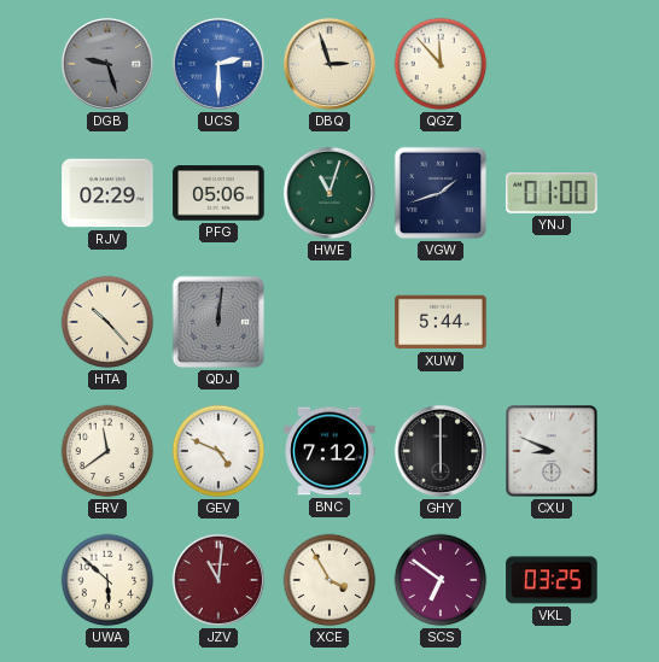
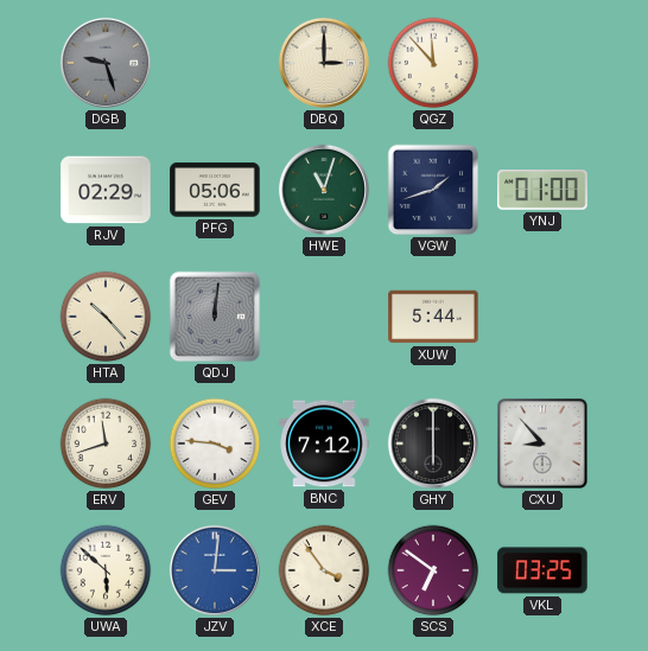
UCS: 2:30 -> none
DBQ: 2:57 -> 3:00
ERV: 11:39 -> 11:42
GEV: 4:49 -> 3:46
CXU: 8:49 -> 8:53
JZV: 11:01 -> 3:01
JZV dial: burgundy -> blue
XCE: 3:55 -> 3:54
